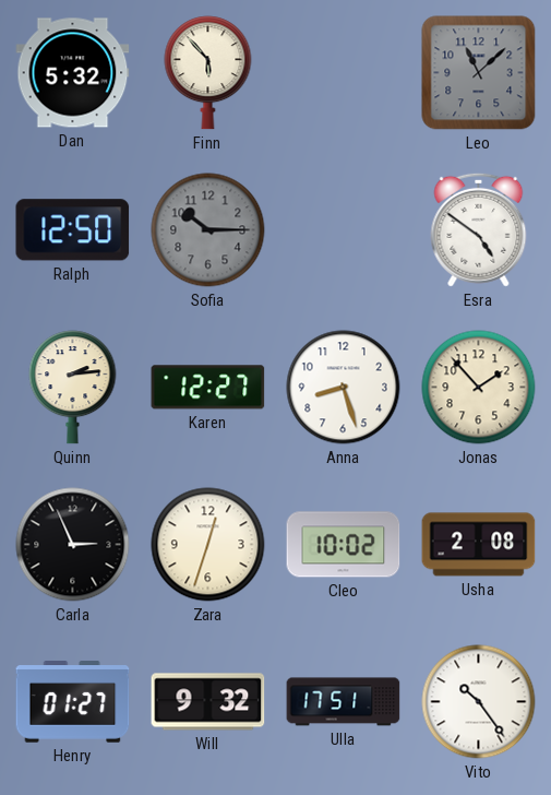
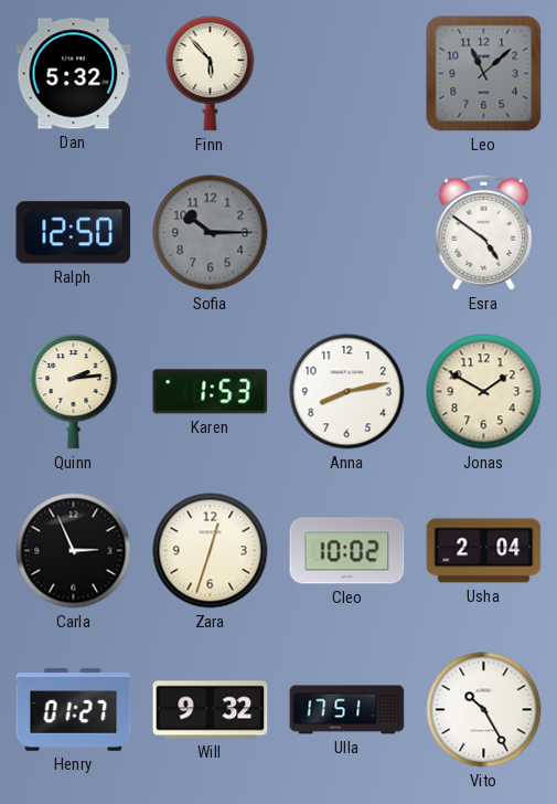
Karen: 12:27 -> 1:53
Anna: 8:27 -> 8:13
Jonas: 1:53 -> 1:50
Usha: 2:08 -> 2:04
Vito: 10:24 -> 10:25
